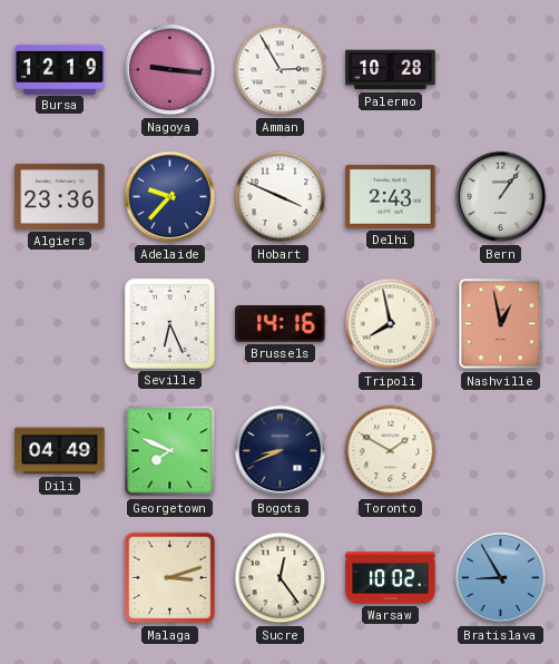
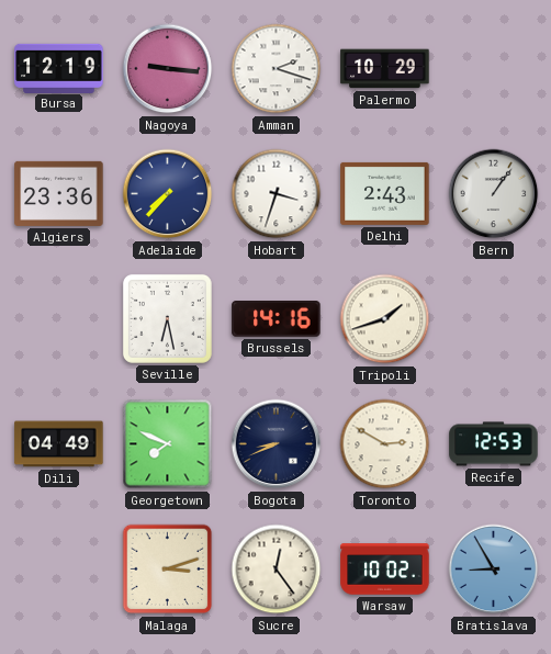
Amman: 2:55 -> 2:18
Palermo: 10:28 -> 10:29
Adelaide: 9:37 -> 7:37
Hobart: 3:49 -> 3:33
Seville: 6:26 -> 6:28
Tripoli: 7:58 -> 1:42
Nashville: 12:58 -> none
Toronto: 1:50 -> 2:50
Recife: none -> 12:53
